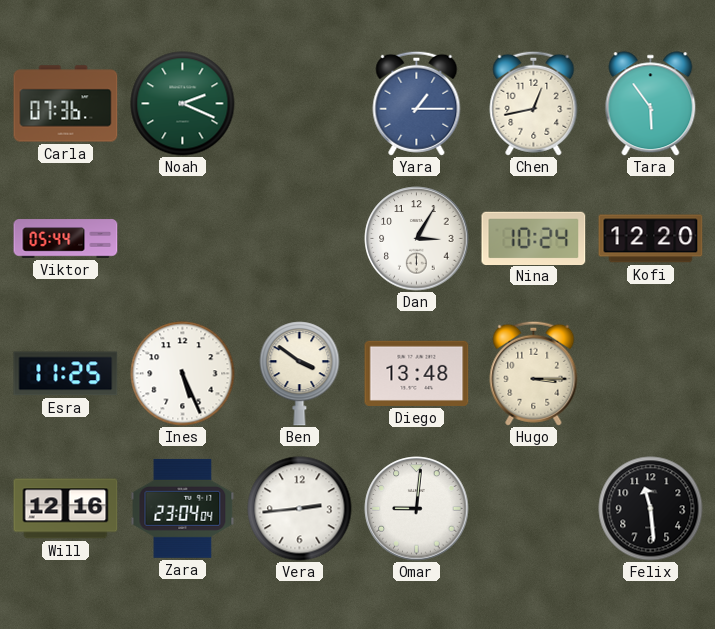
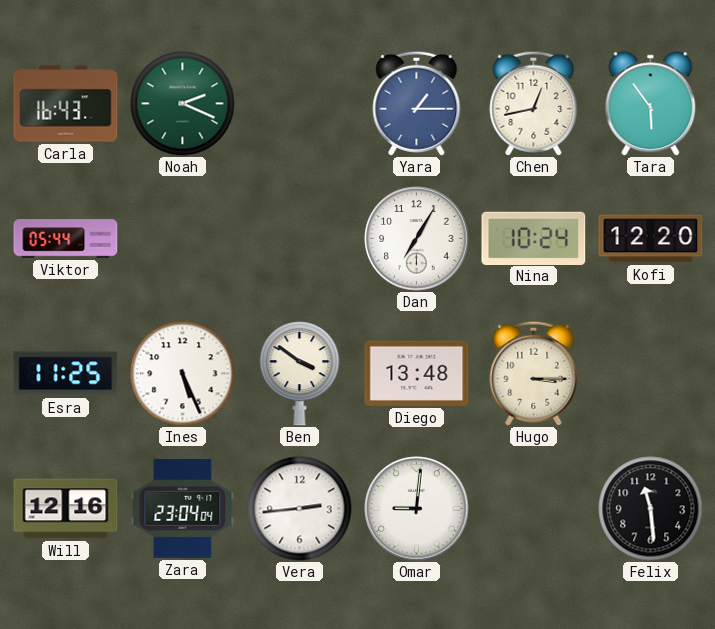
Carla: 07:36 -> 16:43
Dan: 3:05 -> 7:05
